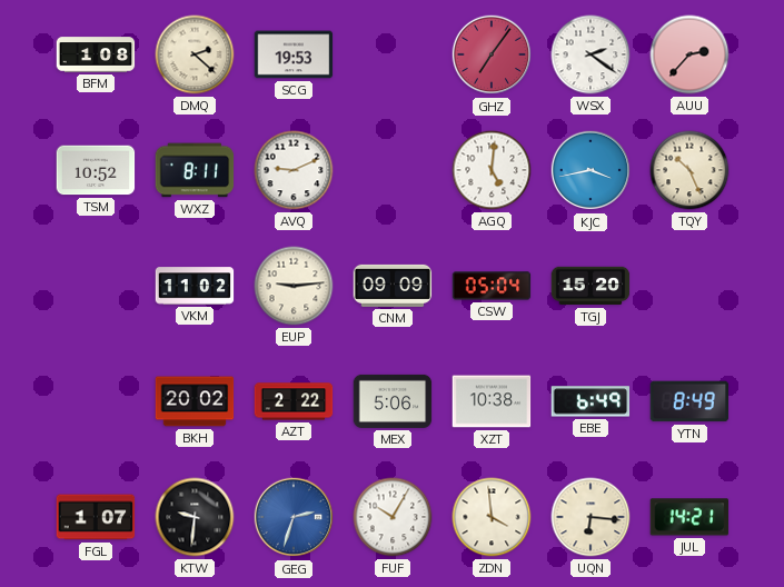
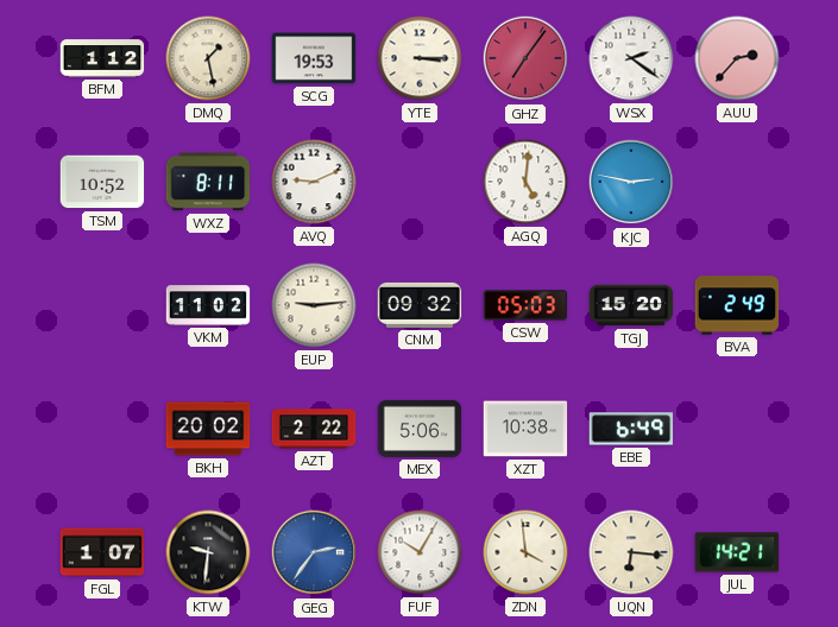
BFM: 1:08 -> 1:12
DMQ: 2:22 -> 1:28
YTE: none -> 3:15
KJC: 3:43 -> 2:47
TQY: 10:26 -> none
CNM: 09:09 -> 09:32
CSW: 05:04 -> 05:03
BVA: none -> 2:49
YTN: 8:49 -> none
GEG: 2:33 -> 2:36
